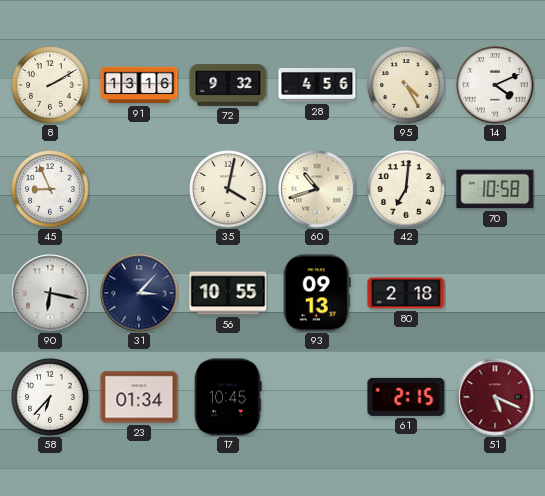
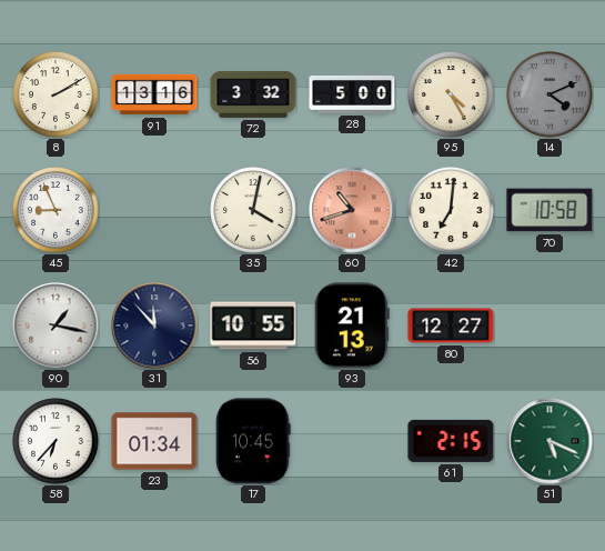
72: 9:32 -> 3:32
28: 4:56 -> 5:00
14 dial: white -> grey
60 dial: cream -> salmon
90: 6:17 -> 1:17
31: 3:07 -> 11:53
93: 09:13 -> 21:13
80: 2:18 -> 12:27
51 dial: burgundy -> green
